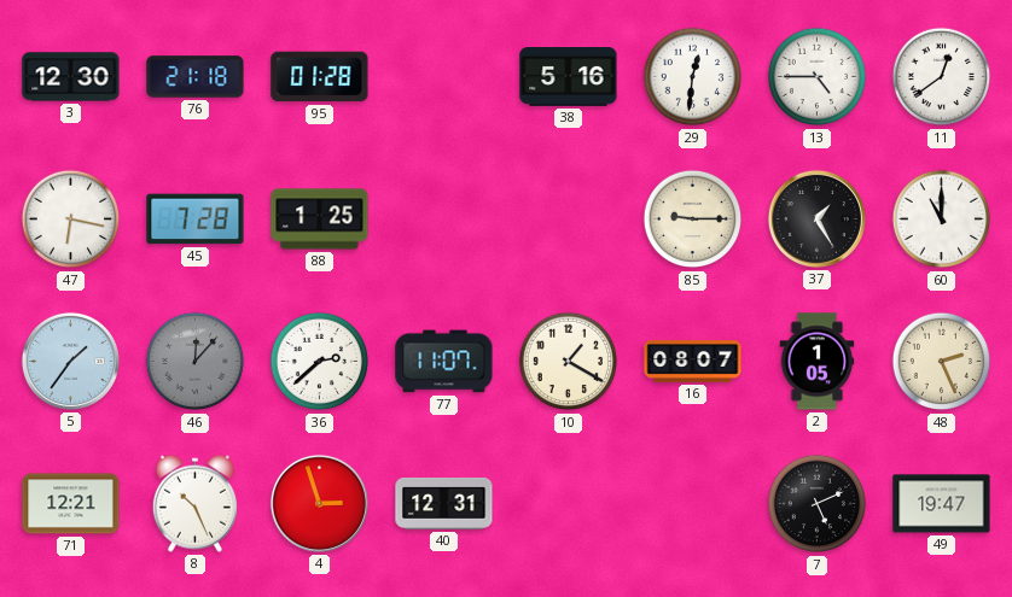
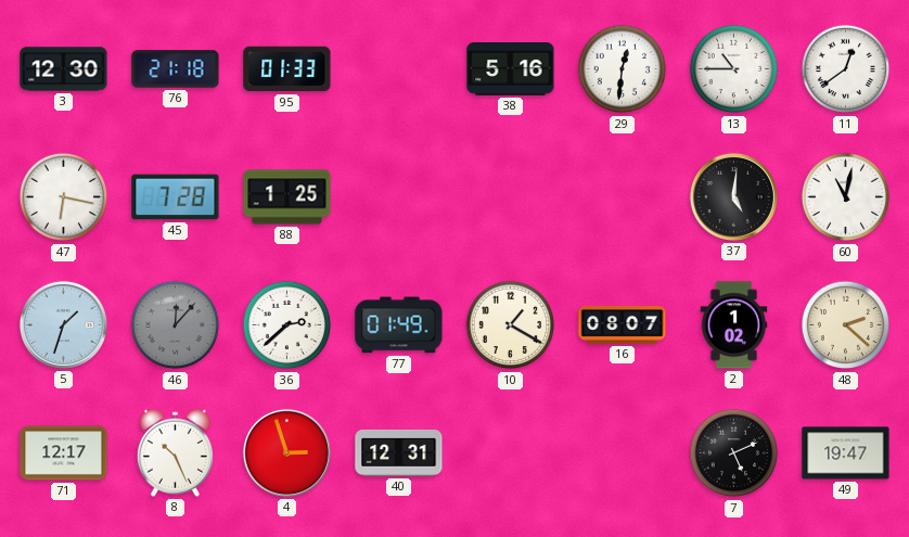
95: 01:28 -> 01:33
13: 4:45 -> 10:45
85: 9:15 -> none
37: 1:25 -> 5:01
60: 11:00 -> 11:02
5: 1:36 -> 1:33
77: 11:07 -> 01:49
2: 1:05 -> 1:02
48: 2:26 -> 2:22
71: 12:21 -> 12:17
